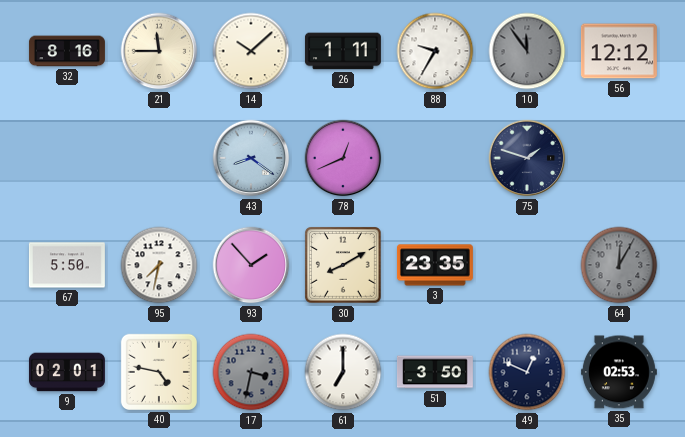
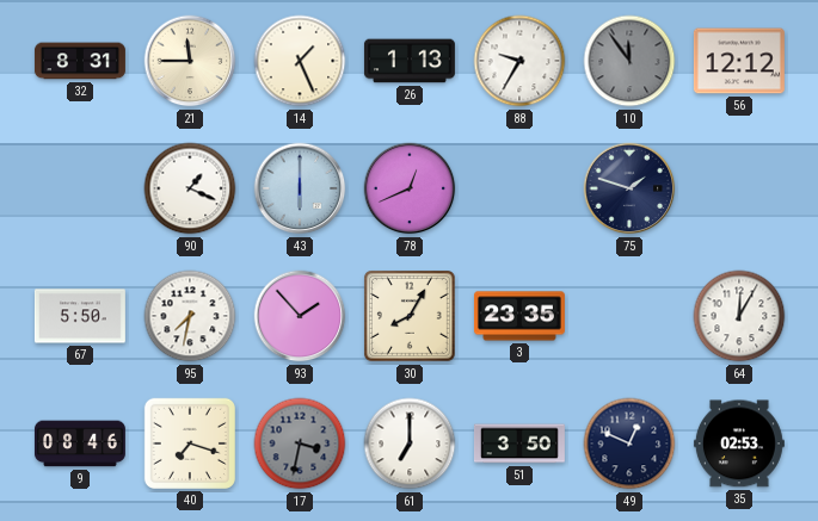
32: 8:16 -> 8:31
14: 10:08 -> 1:26
26: 1:11 -> 1:13
90: none -> 1:19
43: 8:21 -> 6:00
30: 8:10 -> 8:05
64 dial: grey -> white
9: 02:01 -> 08:46
40: 4:47 -> 7:18
